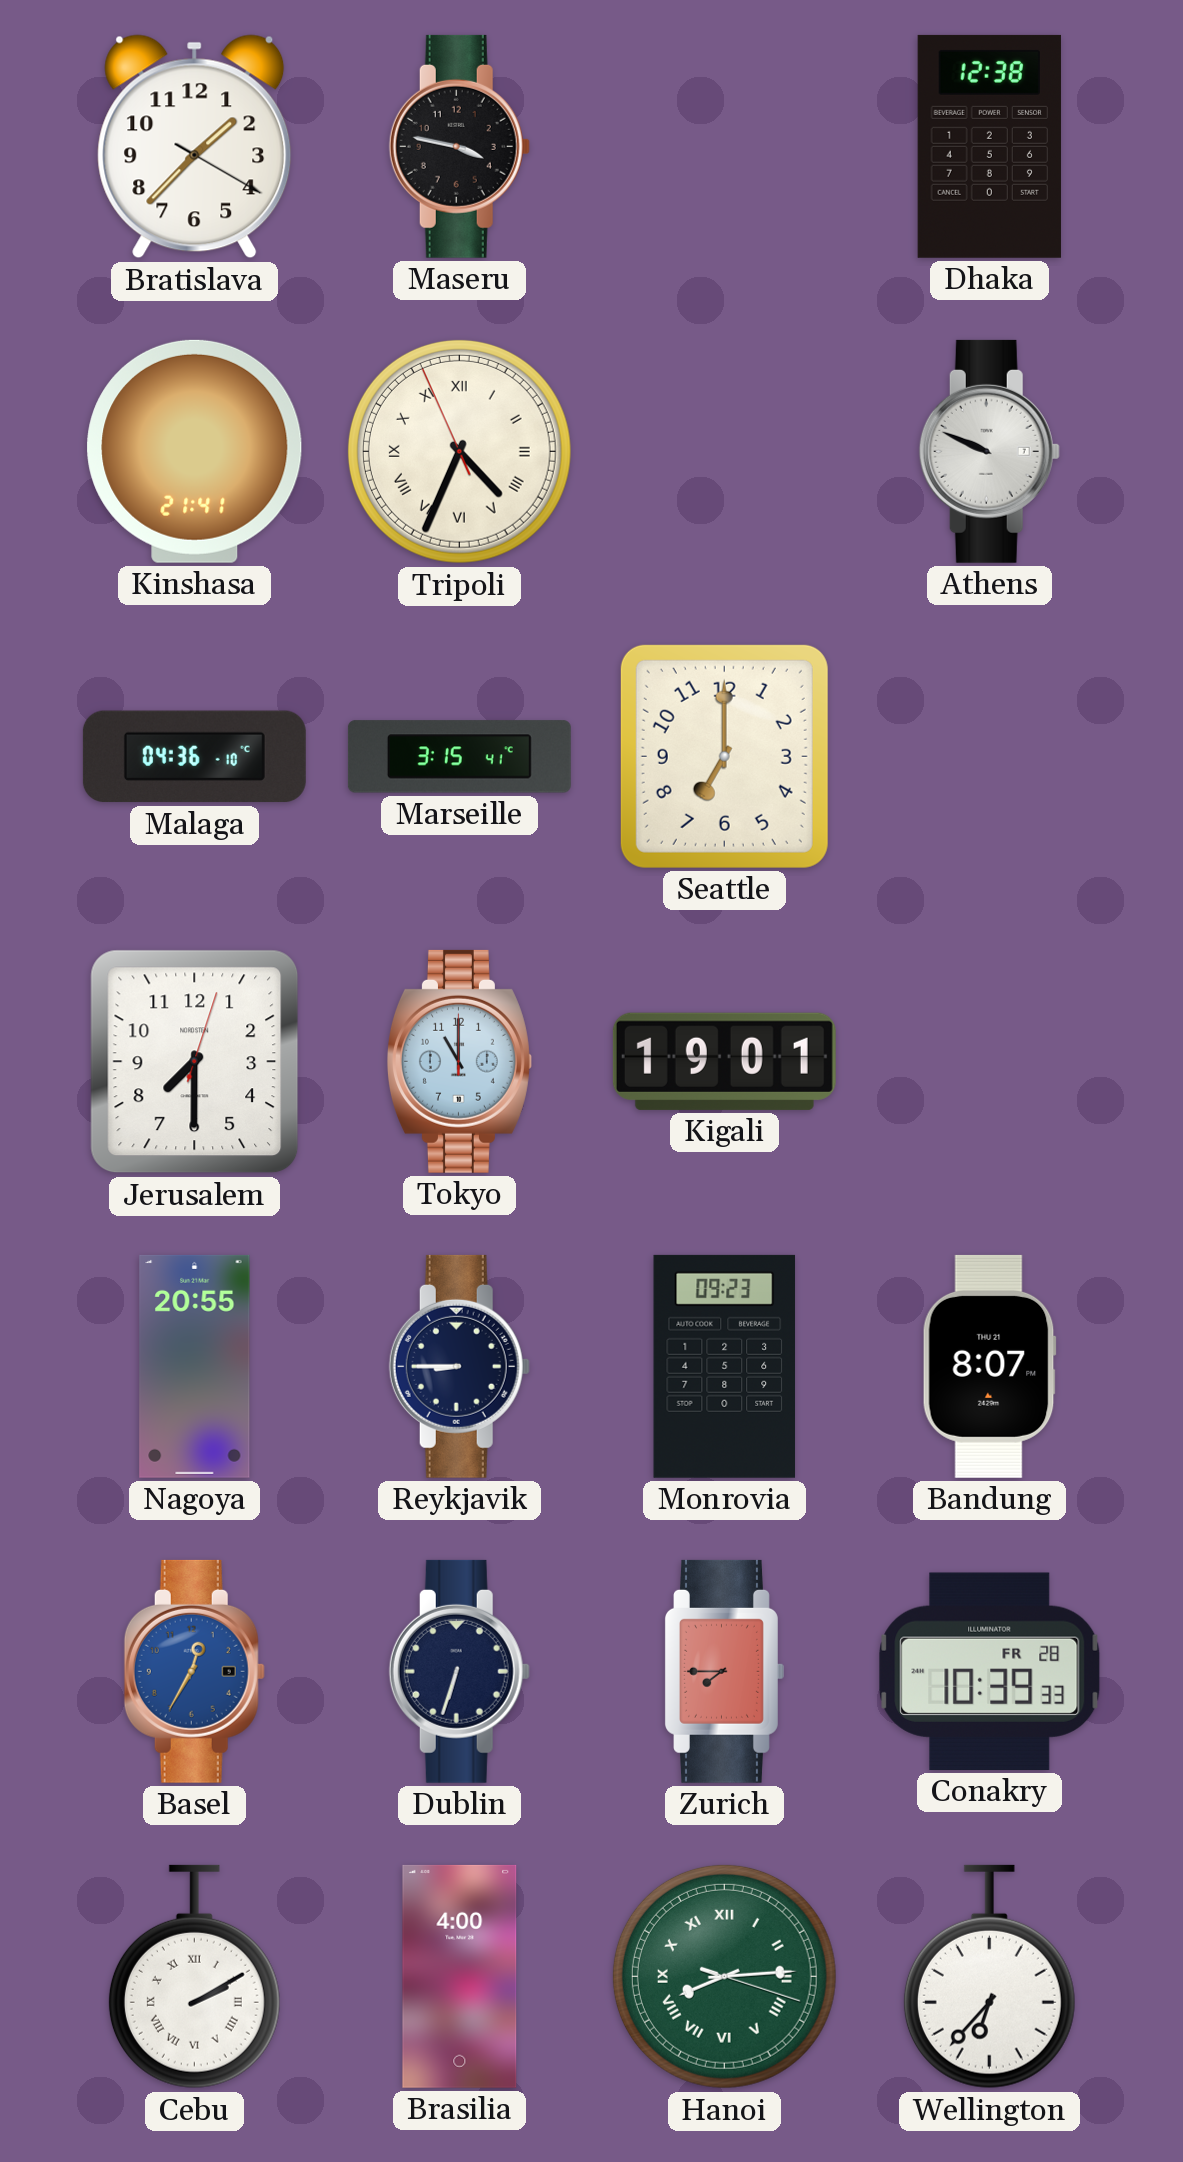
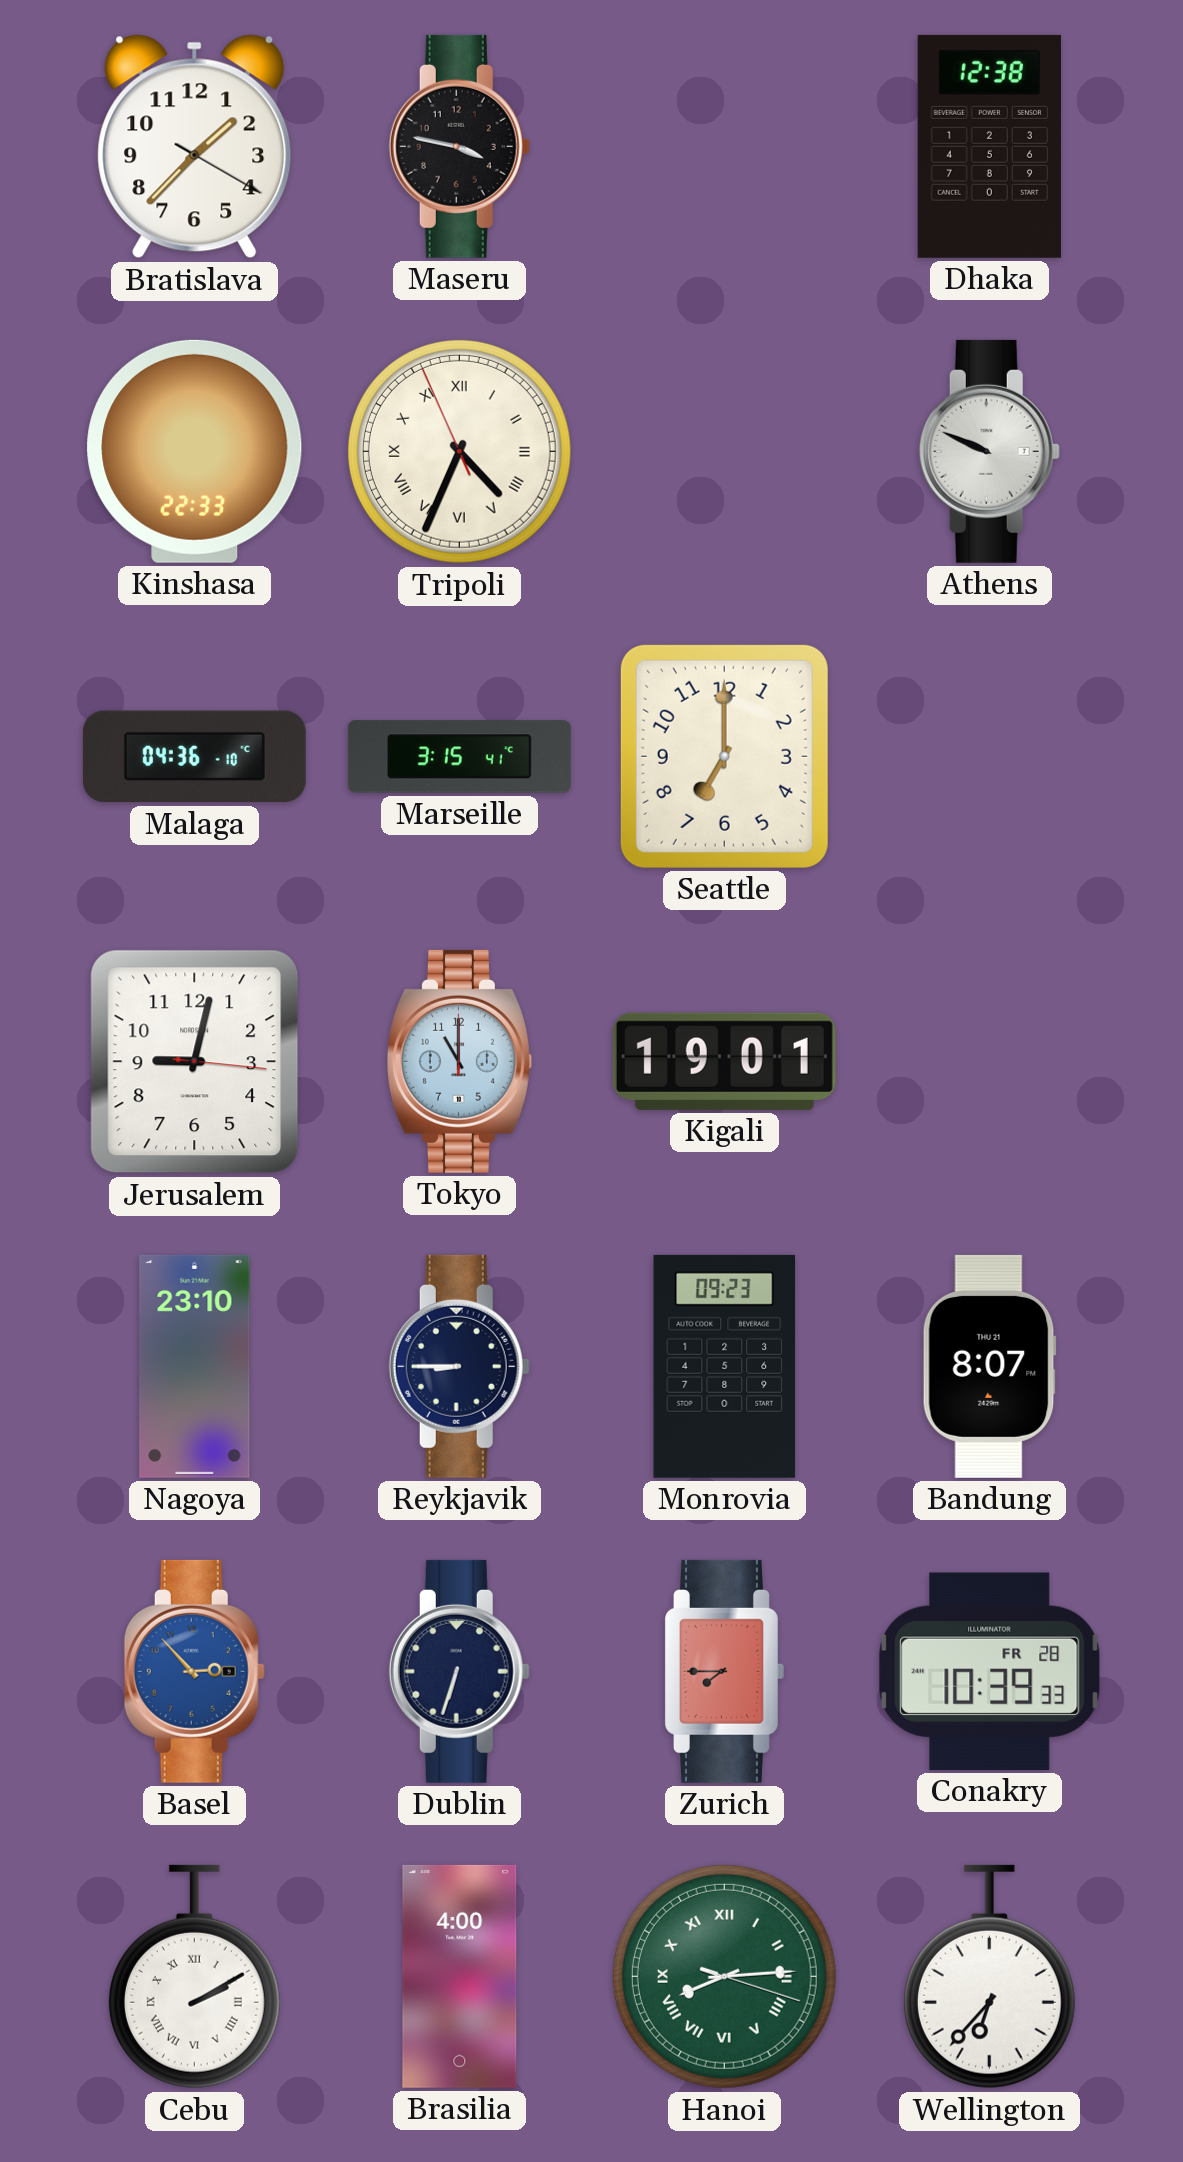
Kinshasa: 21:41 -> 22:33
Jerusalem: 7:30 -> 9:02
Nagoya: 20:55 -> 23:10
Basel: 12:35 -> 2:53
